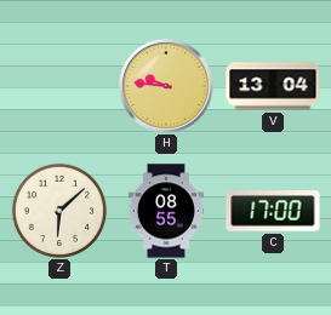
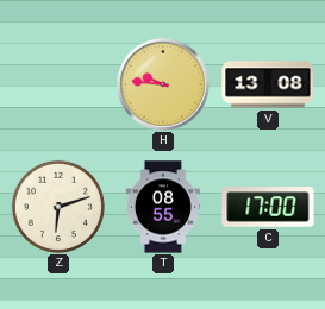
V: 13:04 -> 13:08
Z: 6:08 -> 6:12
